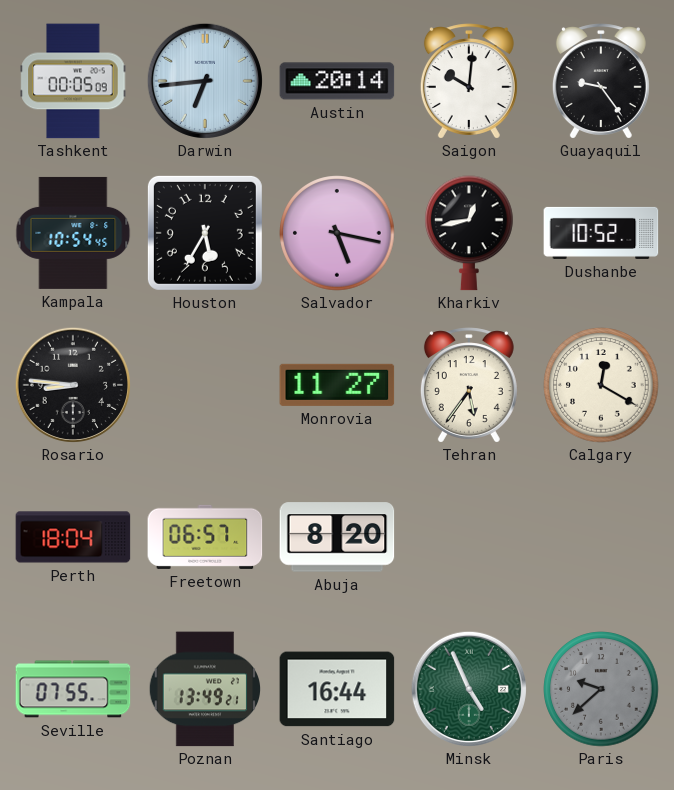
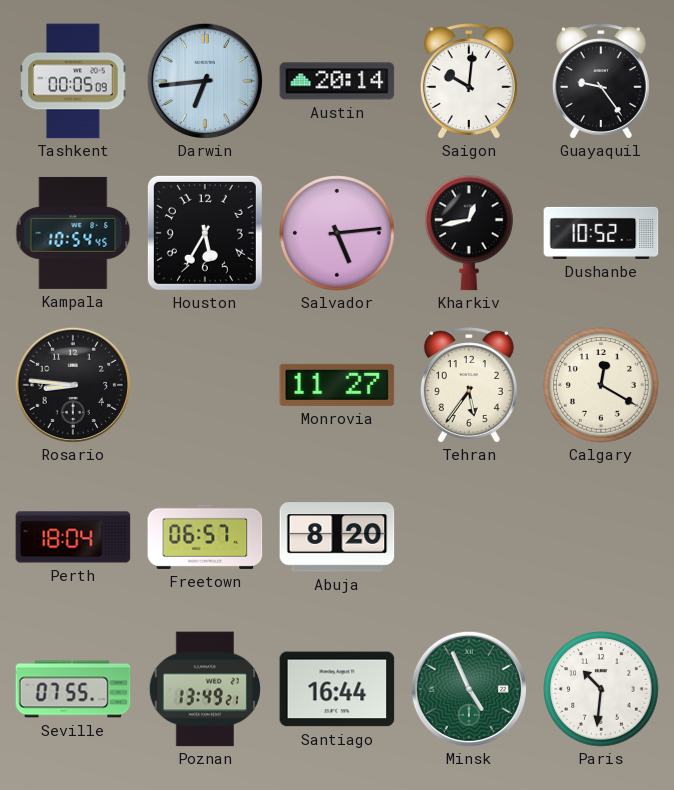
Salvador: 5:17 -> 5:14
Paris: 9:38 -> 10:31
Paris dial: grey -> white
